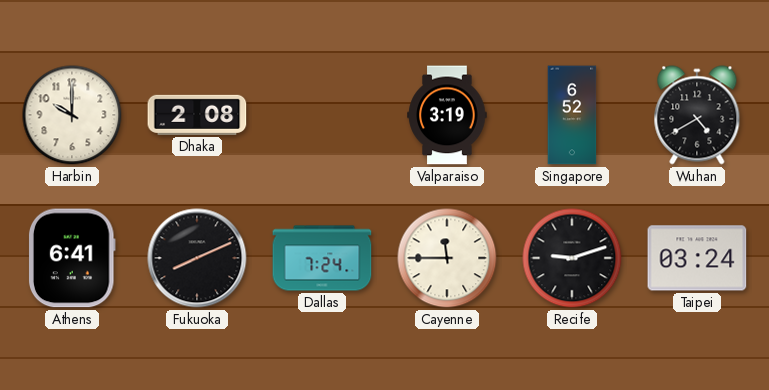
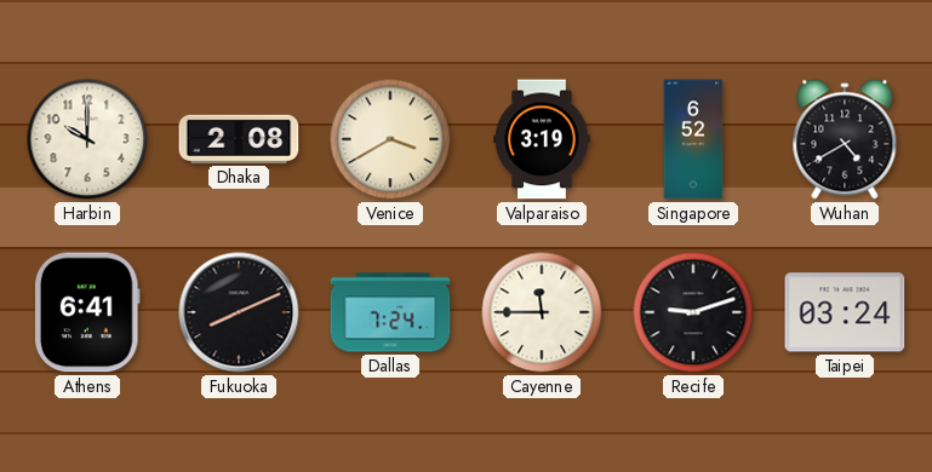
Venice: none -> 3:40
